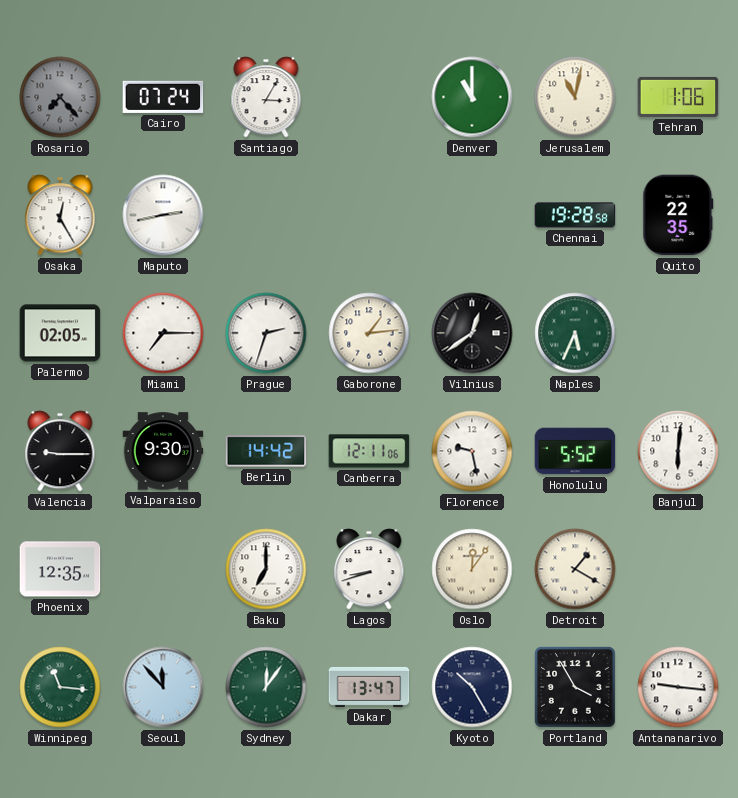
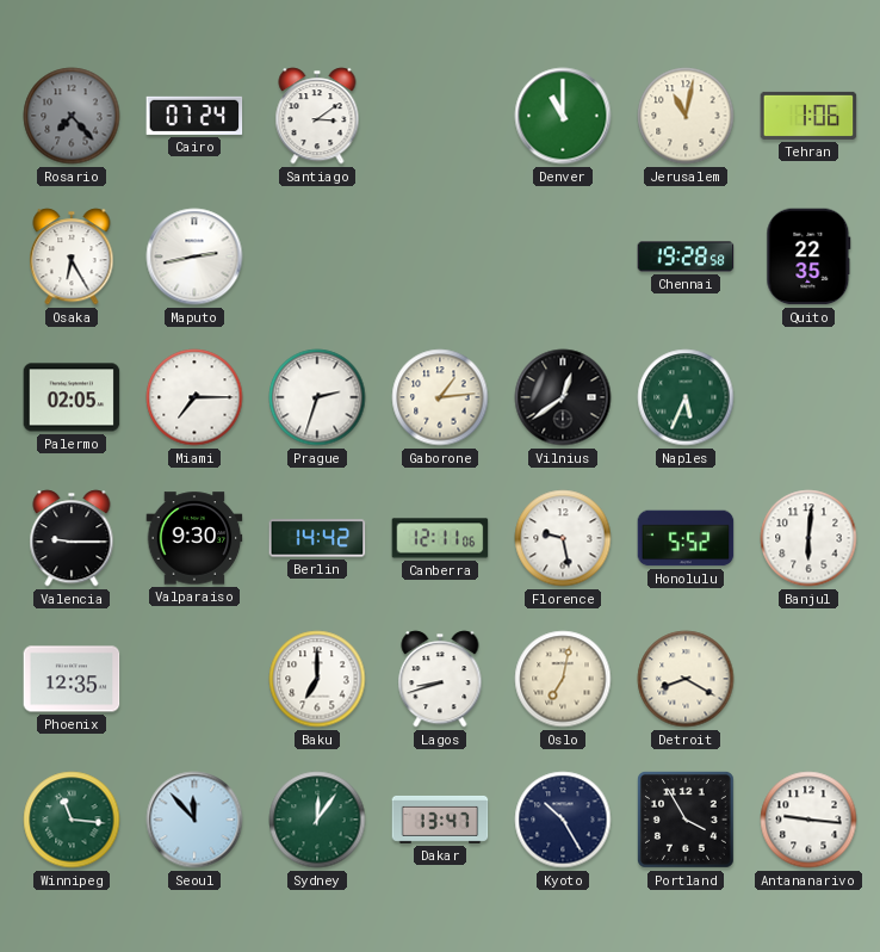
Santiago: 3:05 -> 3:09
Osaka: 12:25 -> 6:25
Oslo: 12:06 -> 7:02
Detroit: 1:20 -> 8:20
